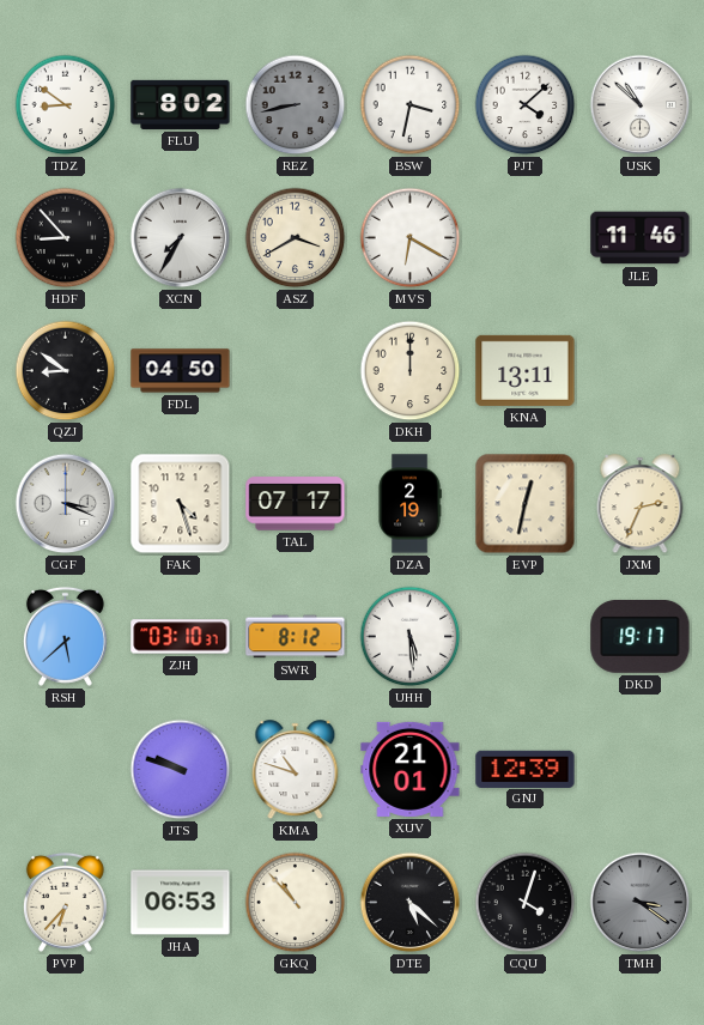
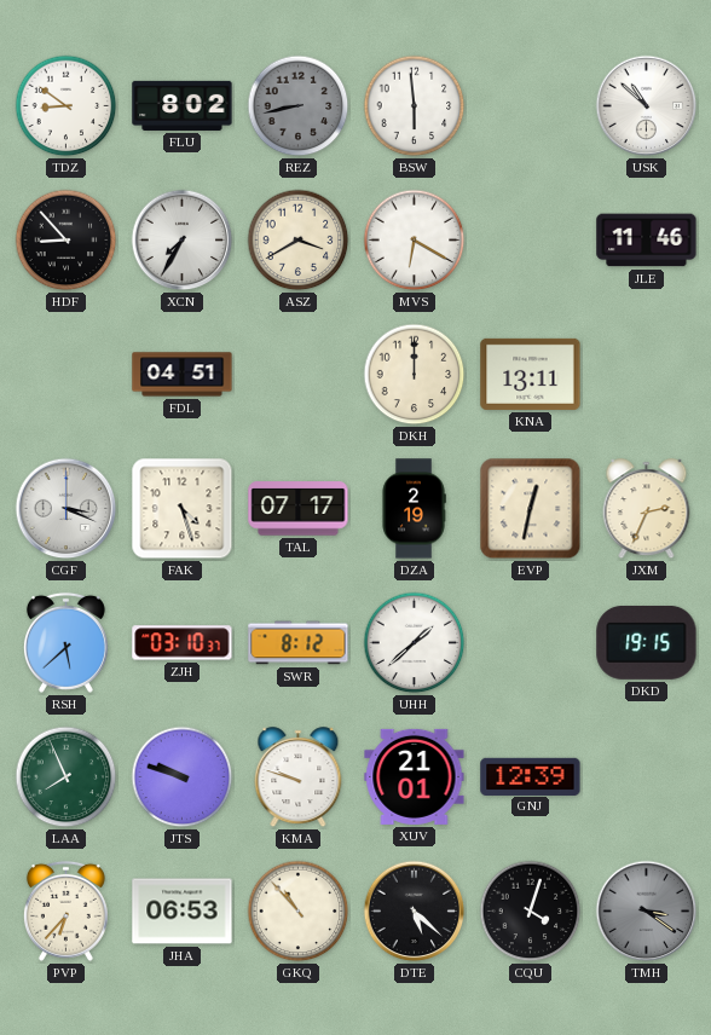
BSW: 3:32 -> 5:59
PJT: 4:08 -> none
QZJ: 8:51 -> none
FDL: 04:50 -> 04:51
UHH: 5:29 -> 1:38
DKD: 19:17 -> 19:15
LAA: none -> 7:56
KMA: 10:48 -> 9:48
